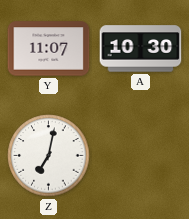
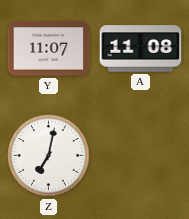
A: 10:30 -> 11:08
